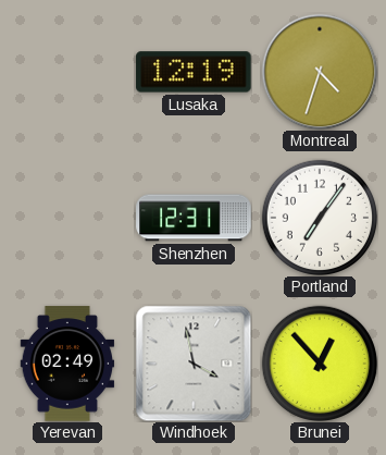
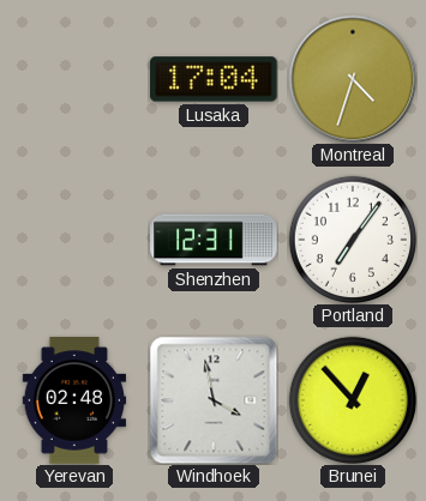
Lusaka: 12:19 -> 17:04
Yerevan: 02:49 -> 02:48
